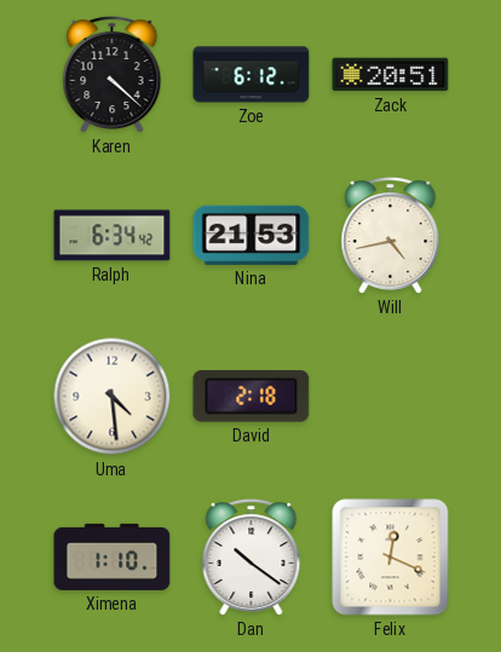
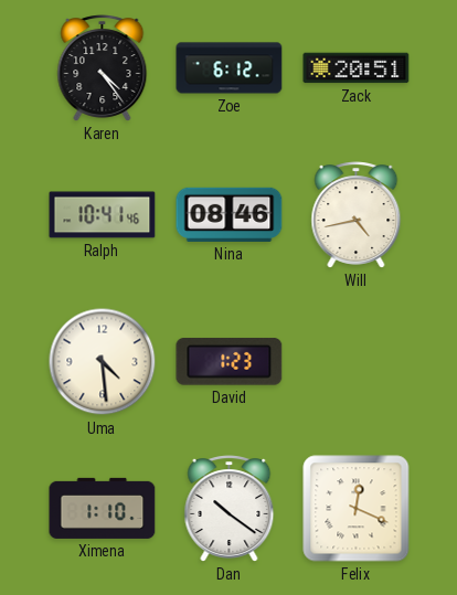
Karen: 4:22 -> 4:24
Ralph: 6:34 -> 10:41
Nina: 21:53 -> 08:46
David: 2:18 -> 1:23
